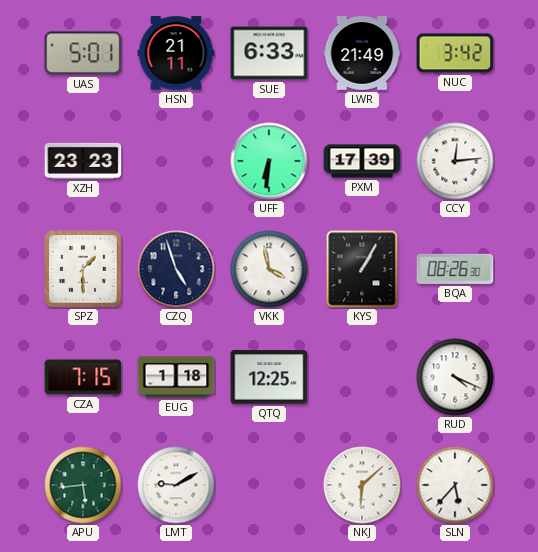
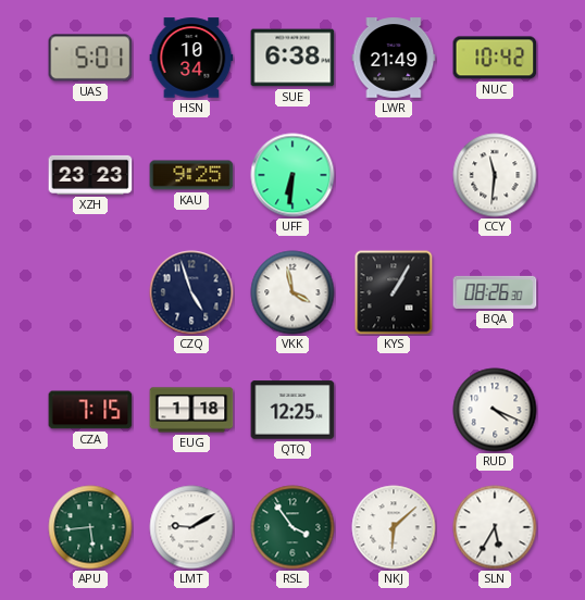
HSN: 21:11 -> 10:34
SUE: 6:33 -> 6:38
NUC: 3:42 -> 10:42
KAU: none -> 9:25
PXM: 17:39 -> none
CCY: 12:14 -> 11:31
SPZ: 1:30 -> none
RSL: none -> 3:54
SLN: 5:37 -> 5:35
